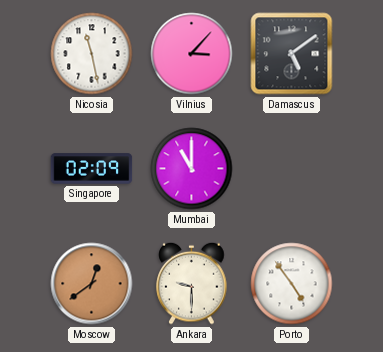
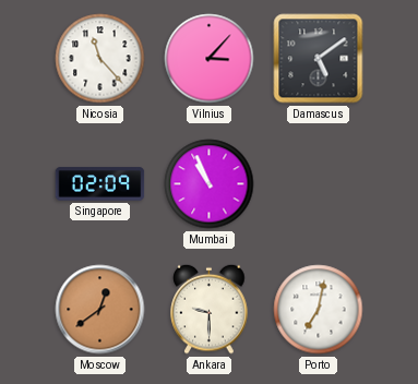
Nicosia: 11:28 -> 11:23
Mumbai: 11:00 -> 10:56
Porto: 4:54 -> 7:02
